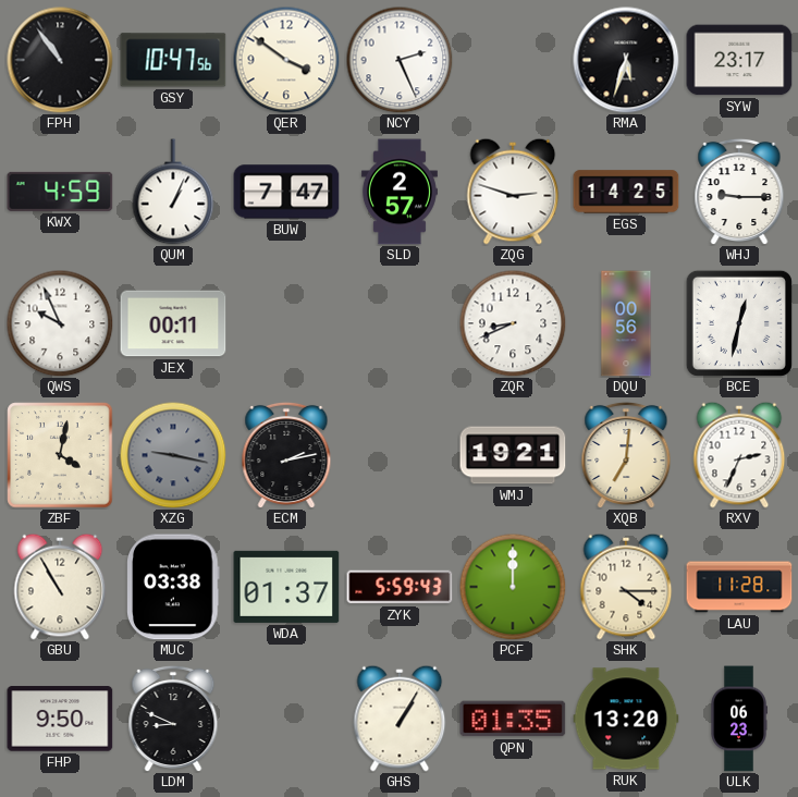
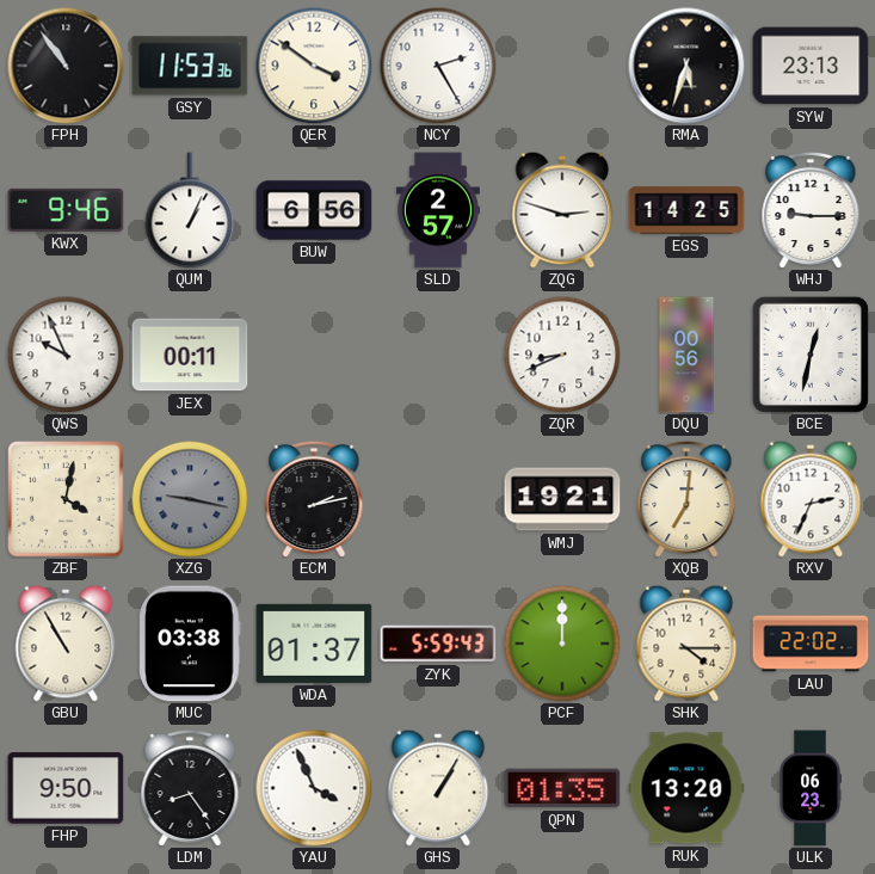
GSY: 10:47 -> 11:53
NCY: 2:26 -> 2:25
SYW: 23:17 -> 23:13
KWX: 4:59 -> 9:46
BUW: 7:47 -> 6:56
LAU: 11:28 -> 22:02
LDM: 8:49 -> 8:24
YAU: none -> 3:56
